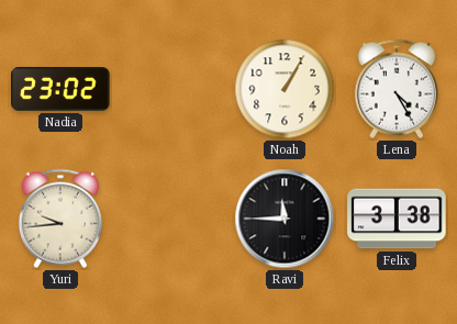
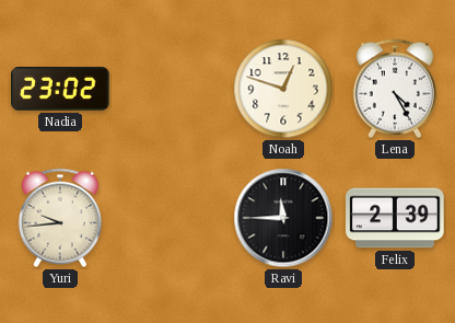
Noah: 1:05 -> 12:48
Felix: 3:38 -> 2:39
